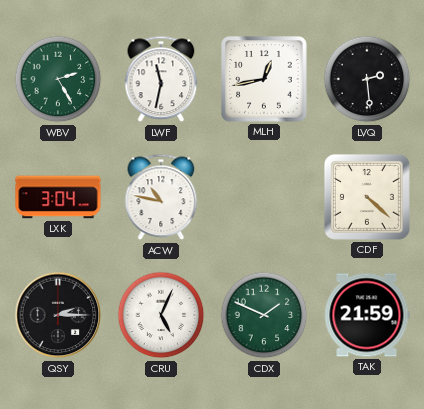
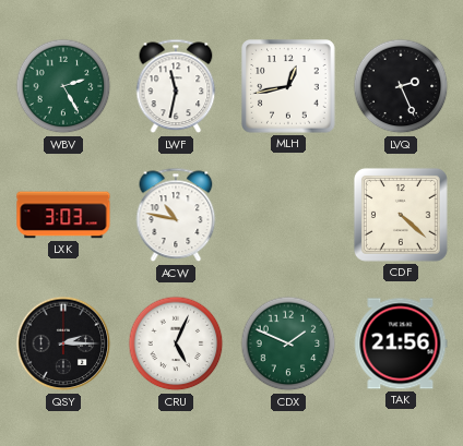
LVQ: 2:29 -> 2:26
LXK: 3:04 -> 3:03
TAK: 21:59 -> 21:56
